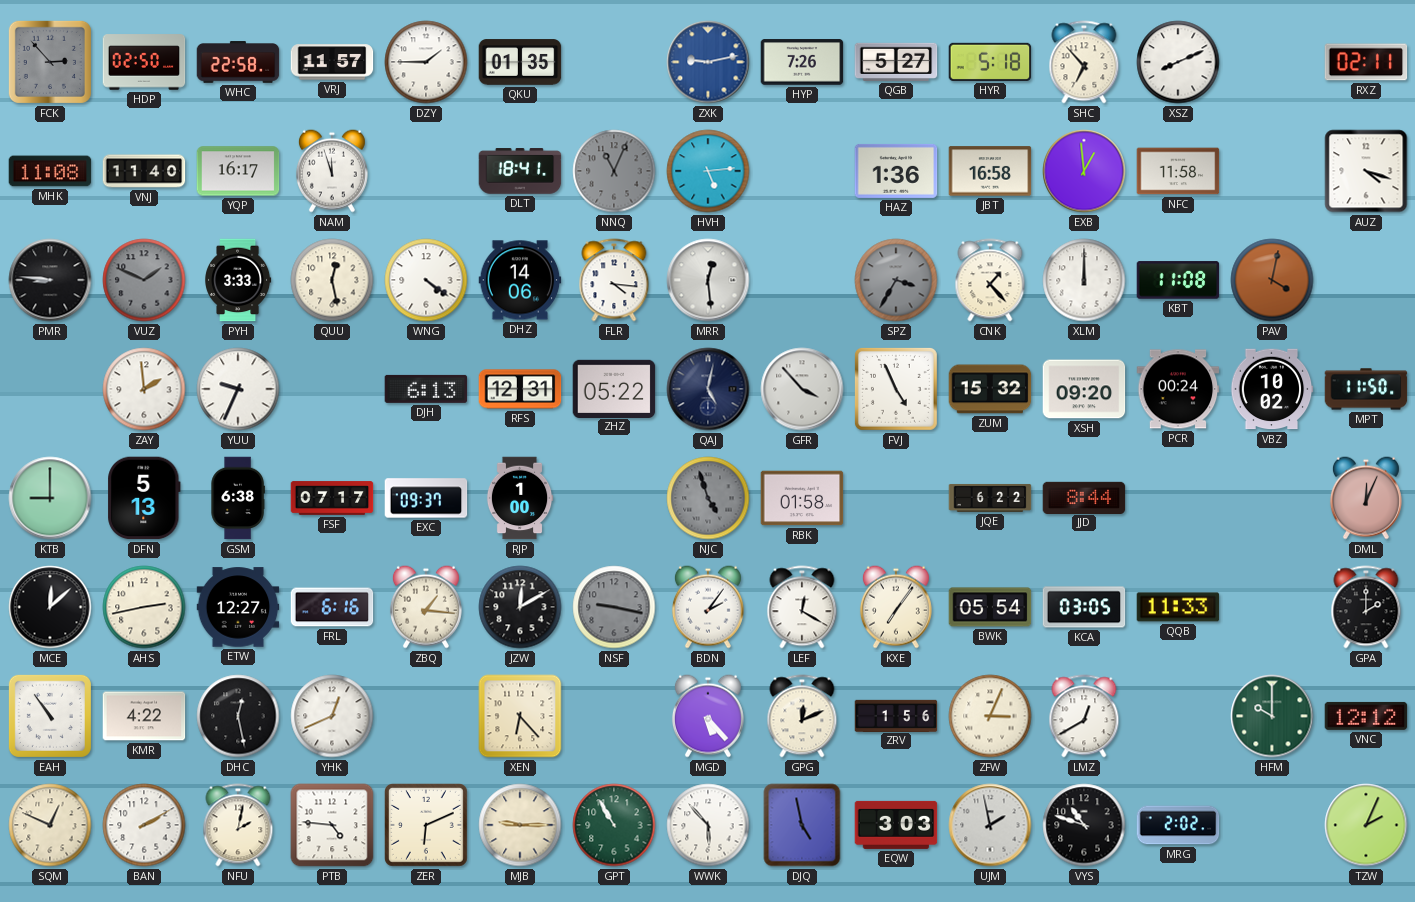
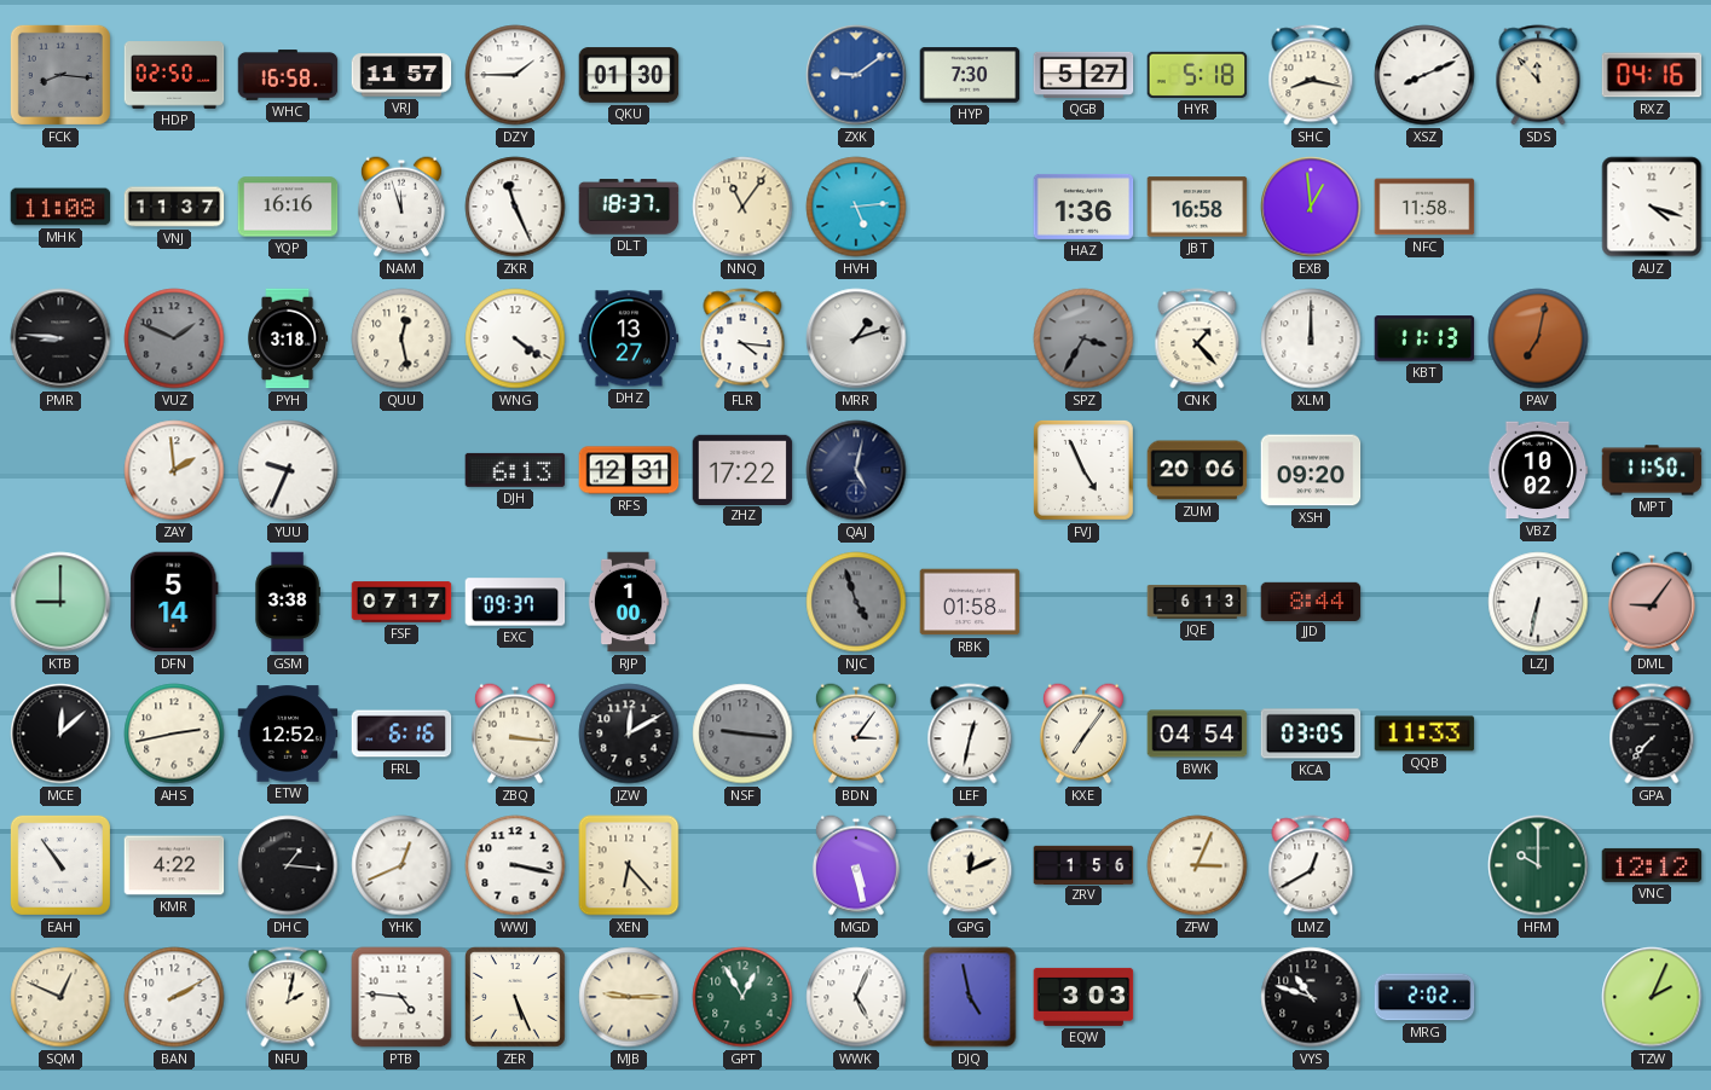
FCK: 2:53 -> 8:16
WHC: 22:58 -> 16:58
QKU: 01:35 -> 01:30
ZXK: 9:13 -> 9:09
HYP: 7:26 -> 7:30
SHC: 6:53 -> 8:17
SDS: none -> 11:53
RXZ: 02:11 -> 04:16
VNJ: 11:40 -> 11:37
YQP: 16:17 -> 16:16
ZKR: none -> 11:26
DLT: 18:41 -> 18:37
NNQ: 11:04 -> 11:06
NNQ dial: grey -> cream
PYH: 3:33 -> 3:18
DHZ: 14:06 -> 13:27
MRR: 12:29 -> 1:12
KBT: 11:08 -> 11:13
PAV: 4:02 -> 7:02
ZHZ: 05:22 -> 17:22
GFR: 3:53 -> none
ZUM: 15:32 -> 20:06
PCR: 00:24 -> none
DFN: 5:13 -> 5:14
GSM: 6:38 -> 3:38
JQE: 6:22 -> 6:13
LZJ: none -> 6:32
DML: 12:04 -> 9:06
ETW: 12:27 -> 12:52
ZBQ: 1:16 -> 3:16
NSF: 9:17 -> 9:16
BDN: 2:06 -> 3:06
LEF: 12:20 -> 12:32
BWK: 05:54 -> 04:54
GPA: 2:00 -> 7:37
DHC: 12:28 -> 1:16
WWJ: none -> 3:17
MGD: 5:23 -> 5:28
ZER: 6:11 -> 5:26
GPT: 10:55 -> 12:55
WWK: 5:53 -> 5:04
UJM: 1:58 -> none
